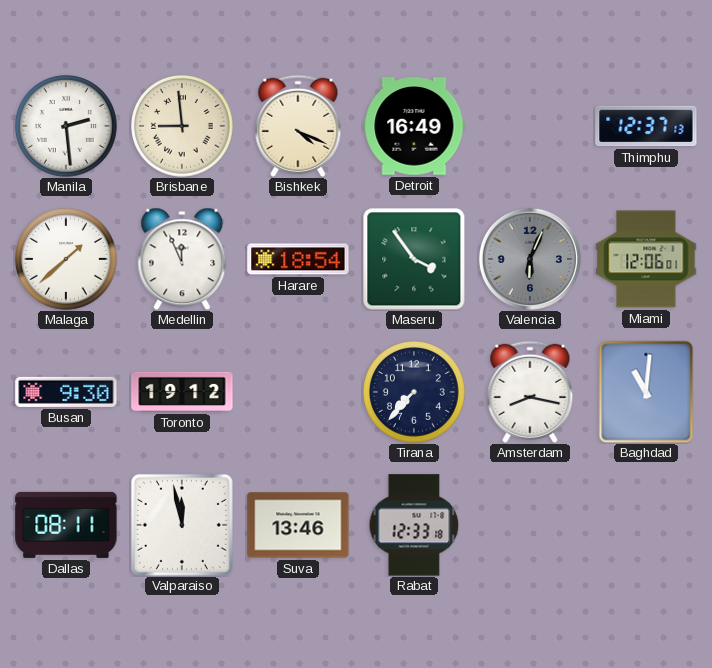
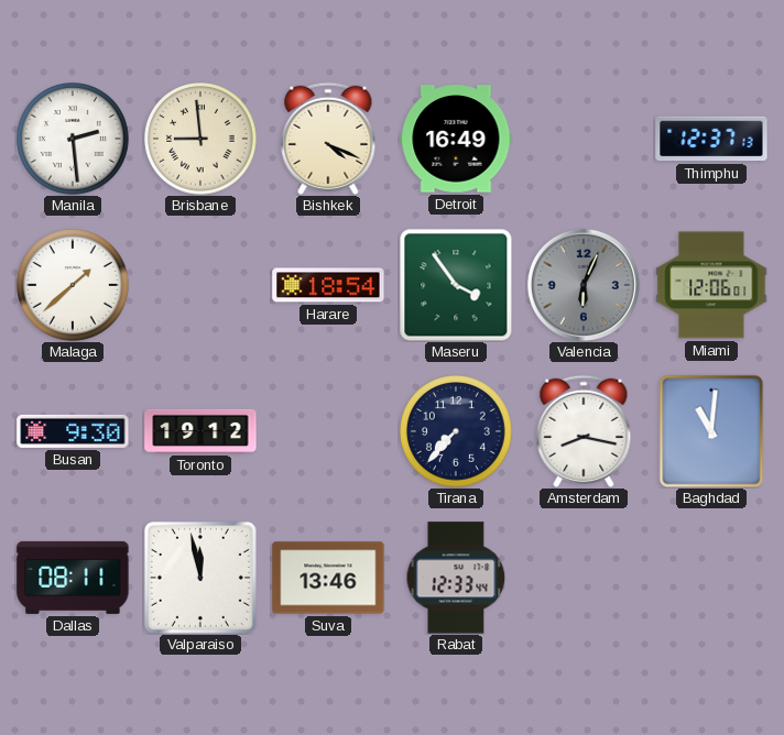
Medellin: 11:56 -> none
Rabat: 12:33:18 -> 12:33:44
